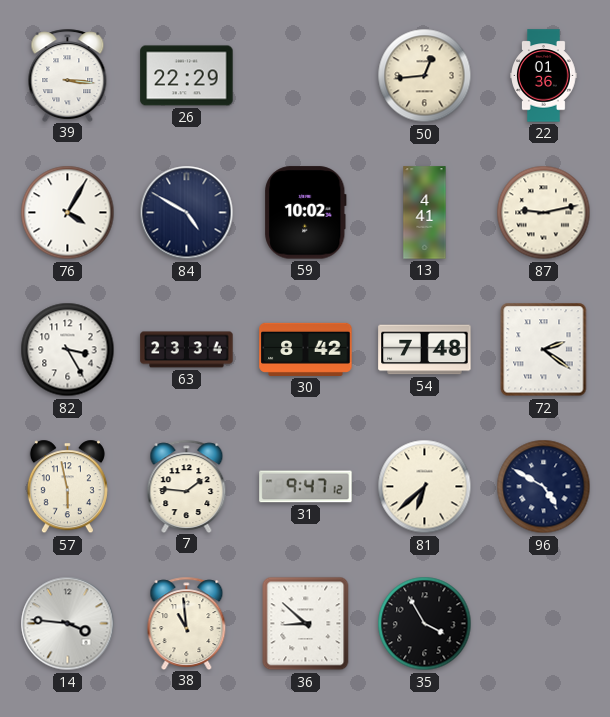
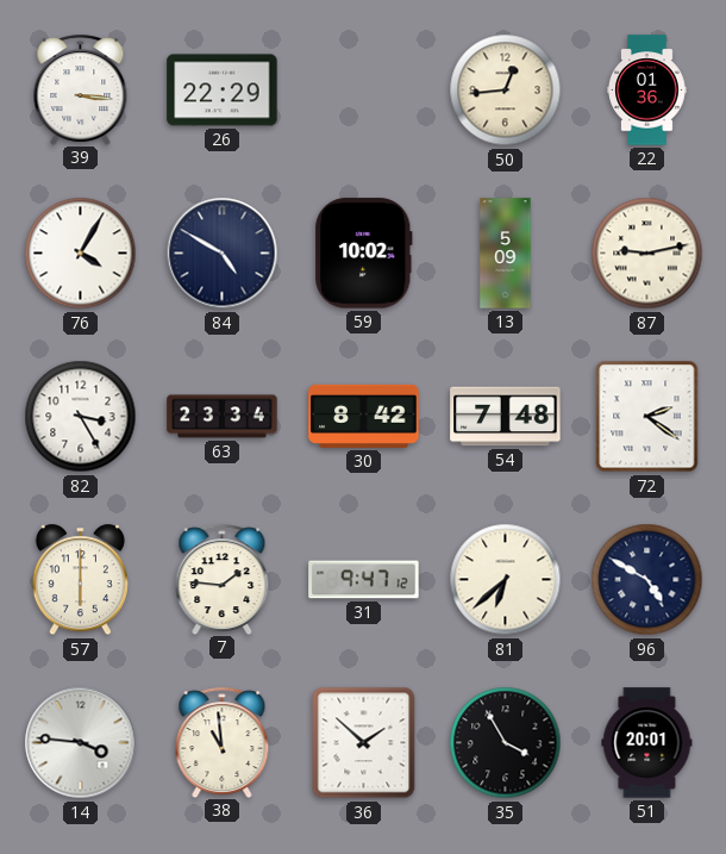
13: 4:41 -> 5:09
57: 5:58 -> 6:00
36: 8:52 -> 1:52
51: none -> 20:01
